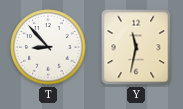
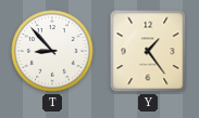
Y: 11:32 -> 1:24
